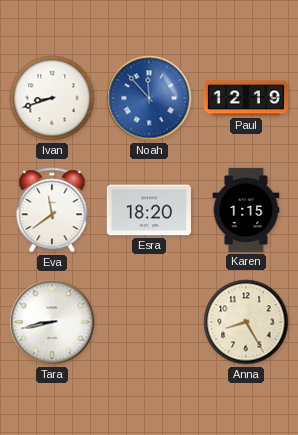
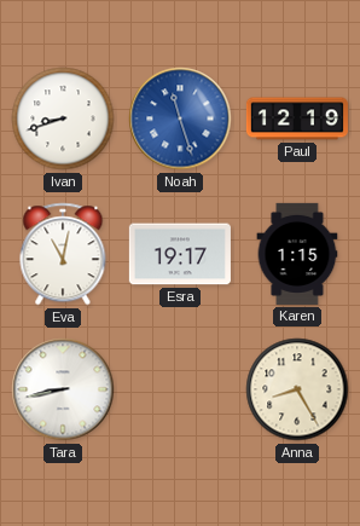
Noah: 11:53 -> 11:27
Eva: 11:39 -> 11:02
Esra: 18:20 -> 19:17
